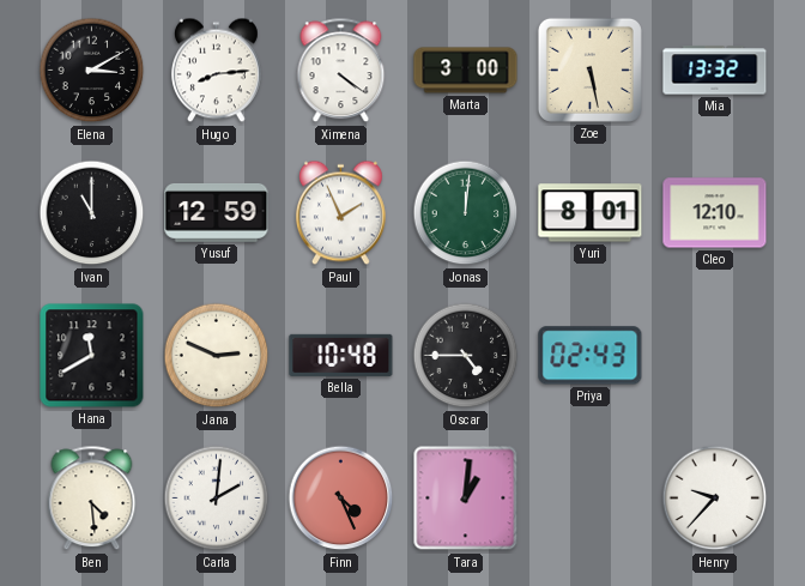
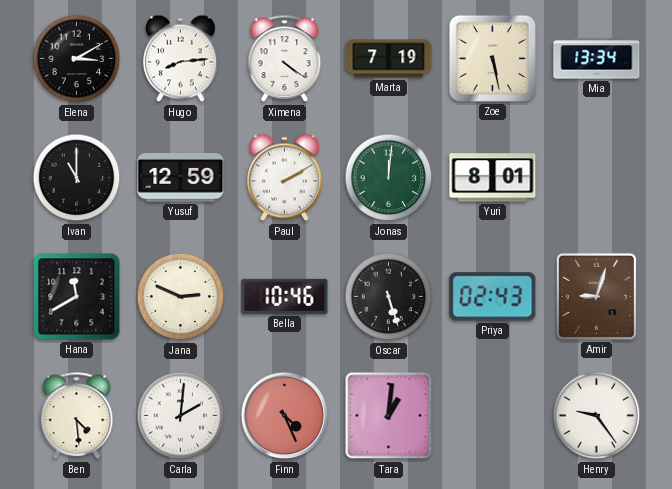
Marta: 3:00 -> 7:19
Mia: 13:32 -> 13:34
Paul: 1:56 -> 2:10
Cleo: 12:10 -> none
Bella: 10:48 -> 10:46
Oscar: 4:45 -> 5:27
Amir: none -> 9:03
Henry: 9:37 -> 9:24
